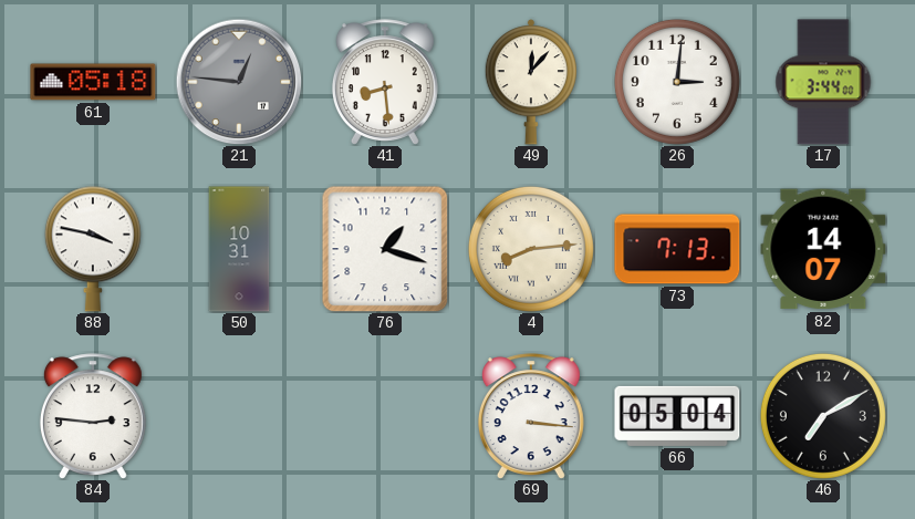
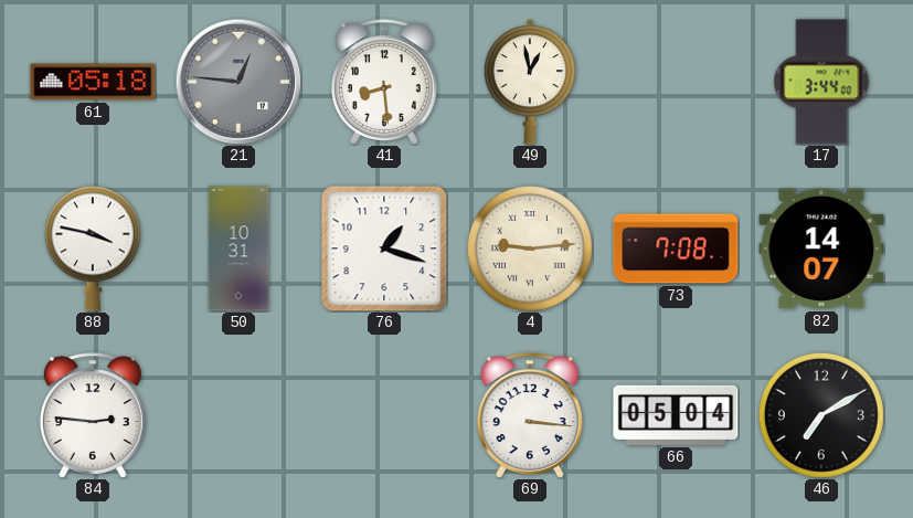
49: 12:07 -> 12:58
26: 3:01 -> none
4: 8:14 -> 9:14
73: 7:13 -> 7:08
